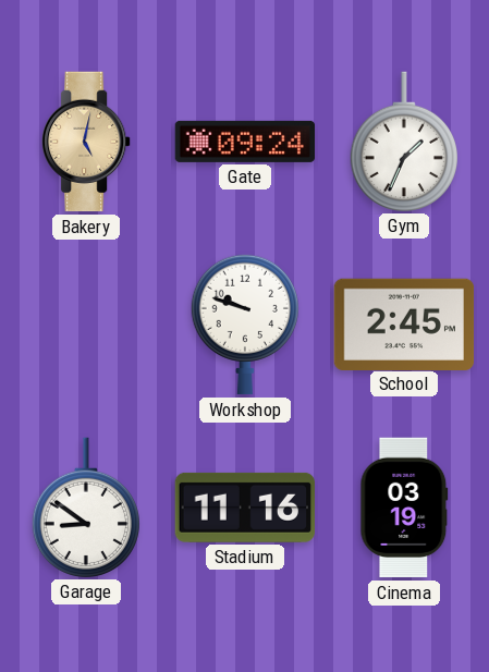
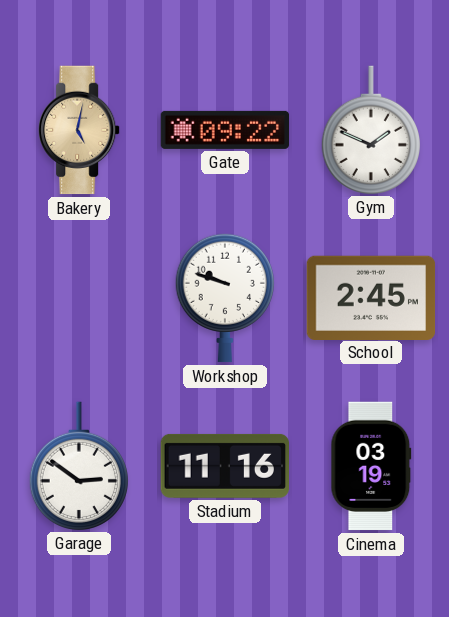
Gate: 09:24 -> 09:22
Gym: 1:34 -> 1:49
Garage: 8:51 -> 2:51
